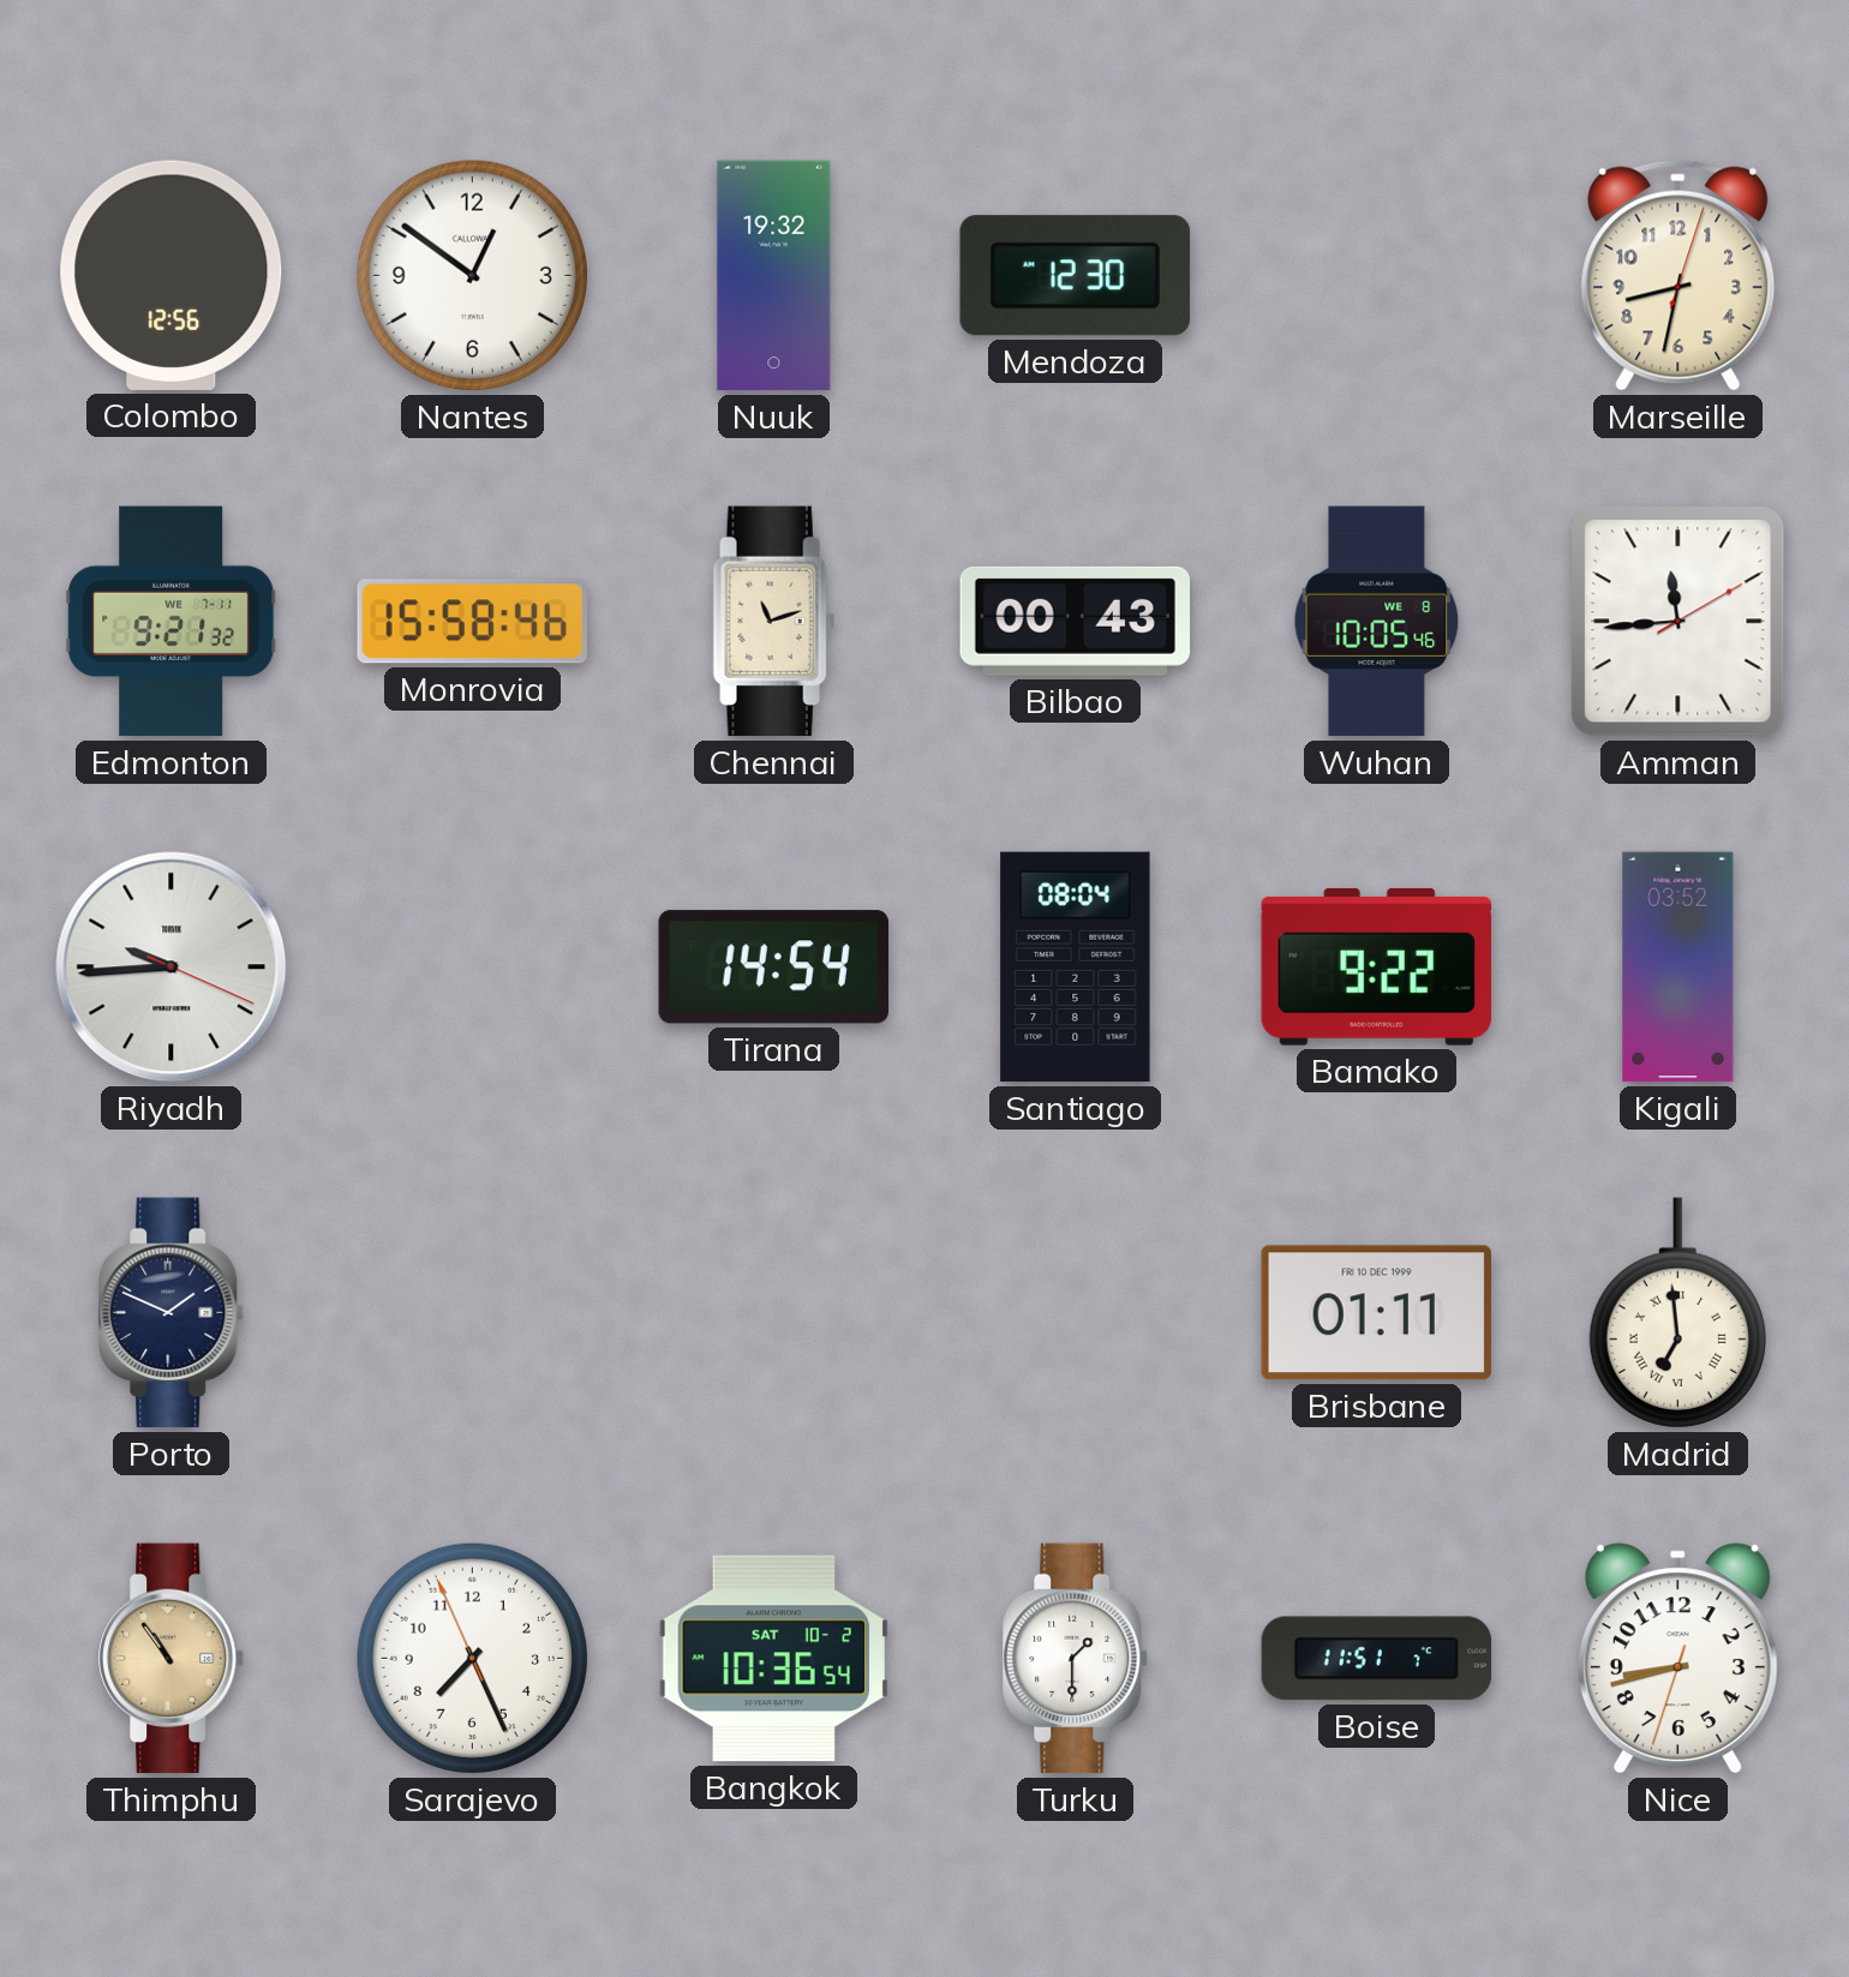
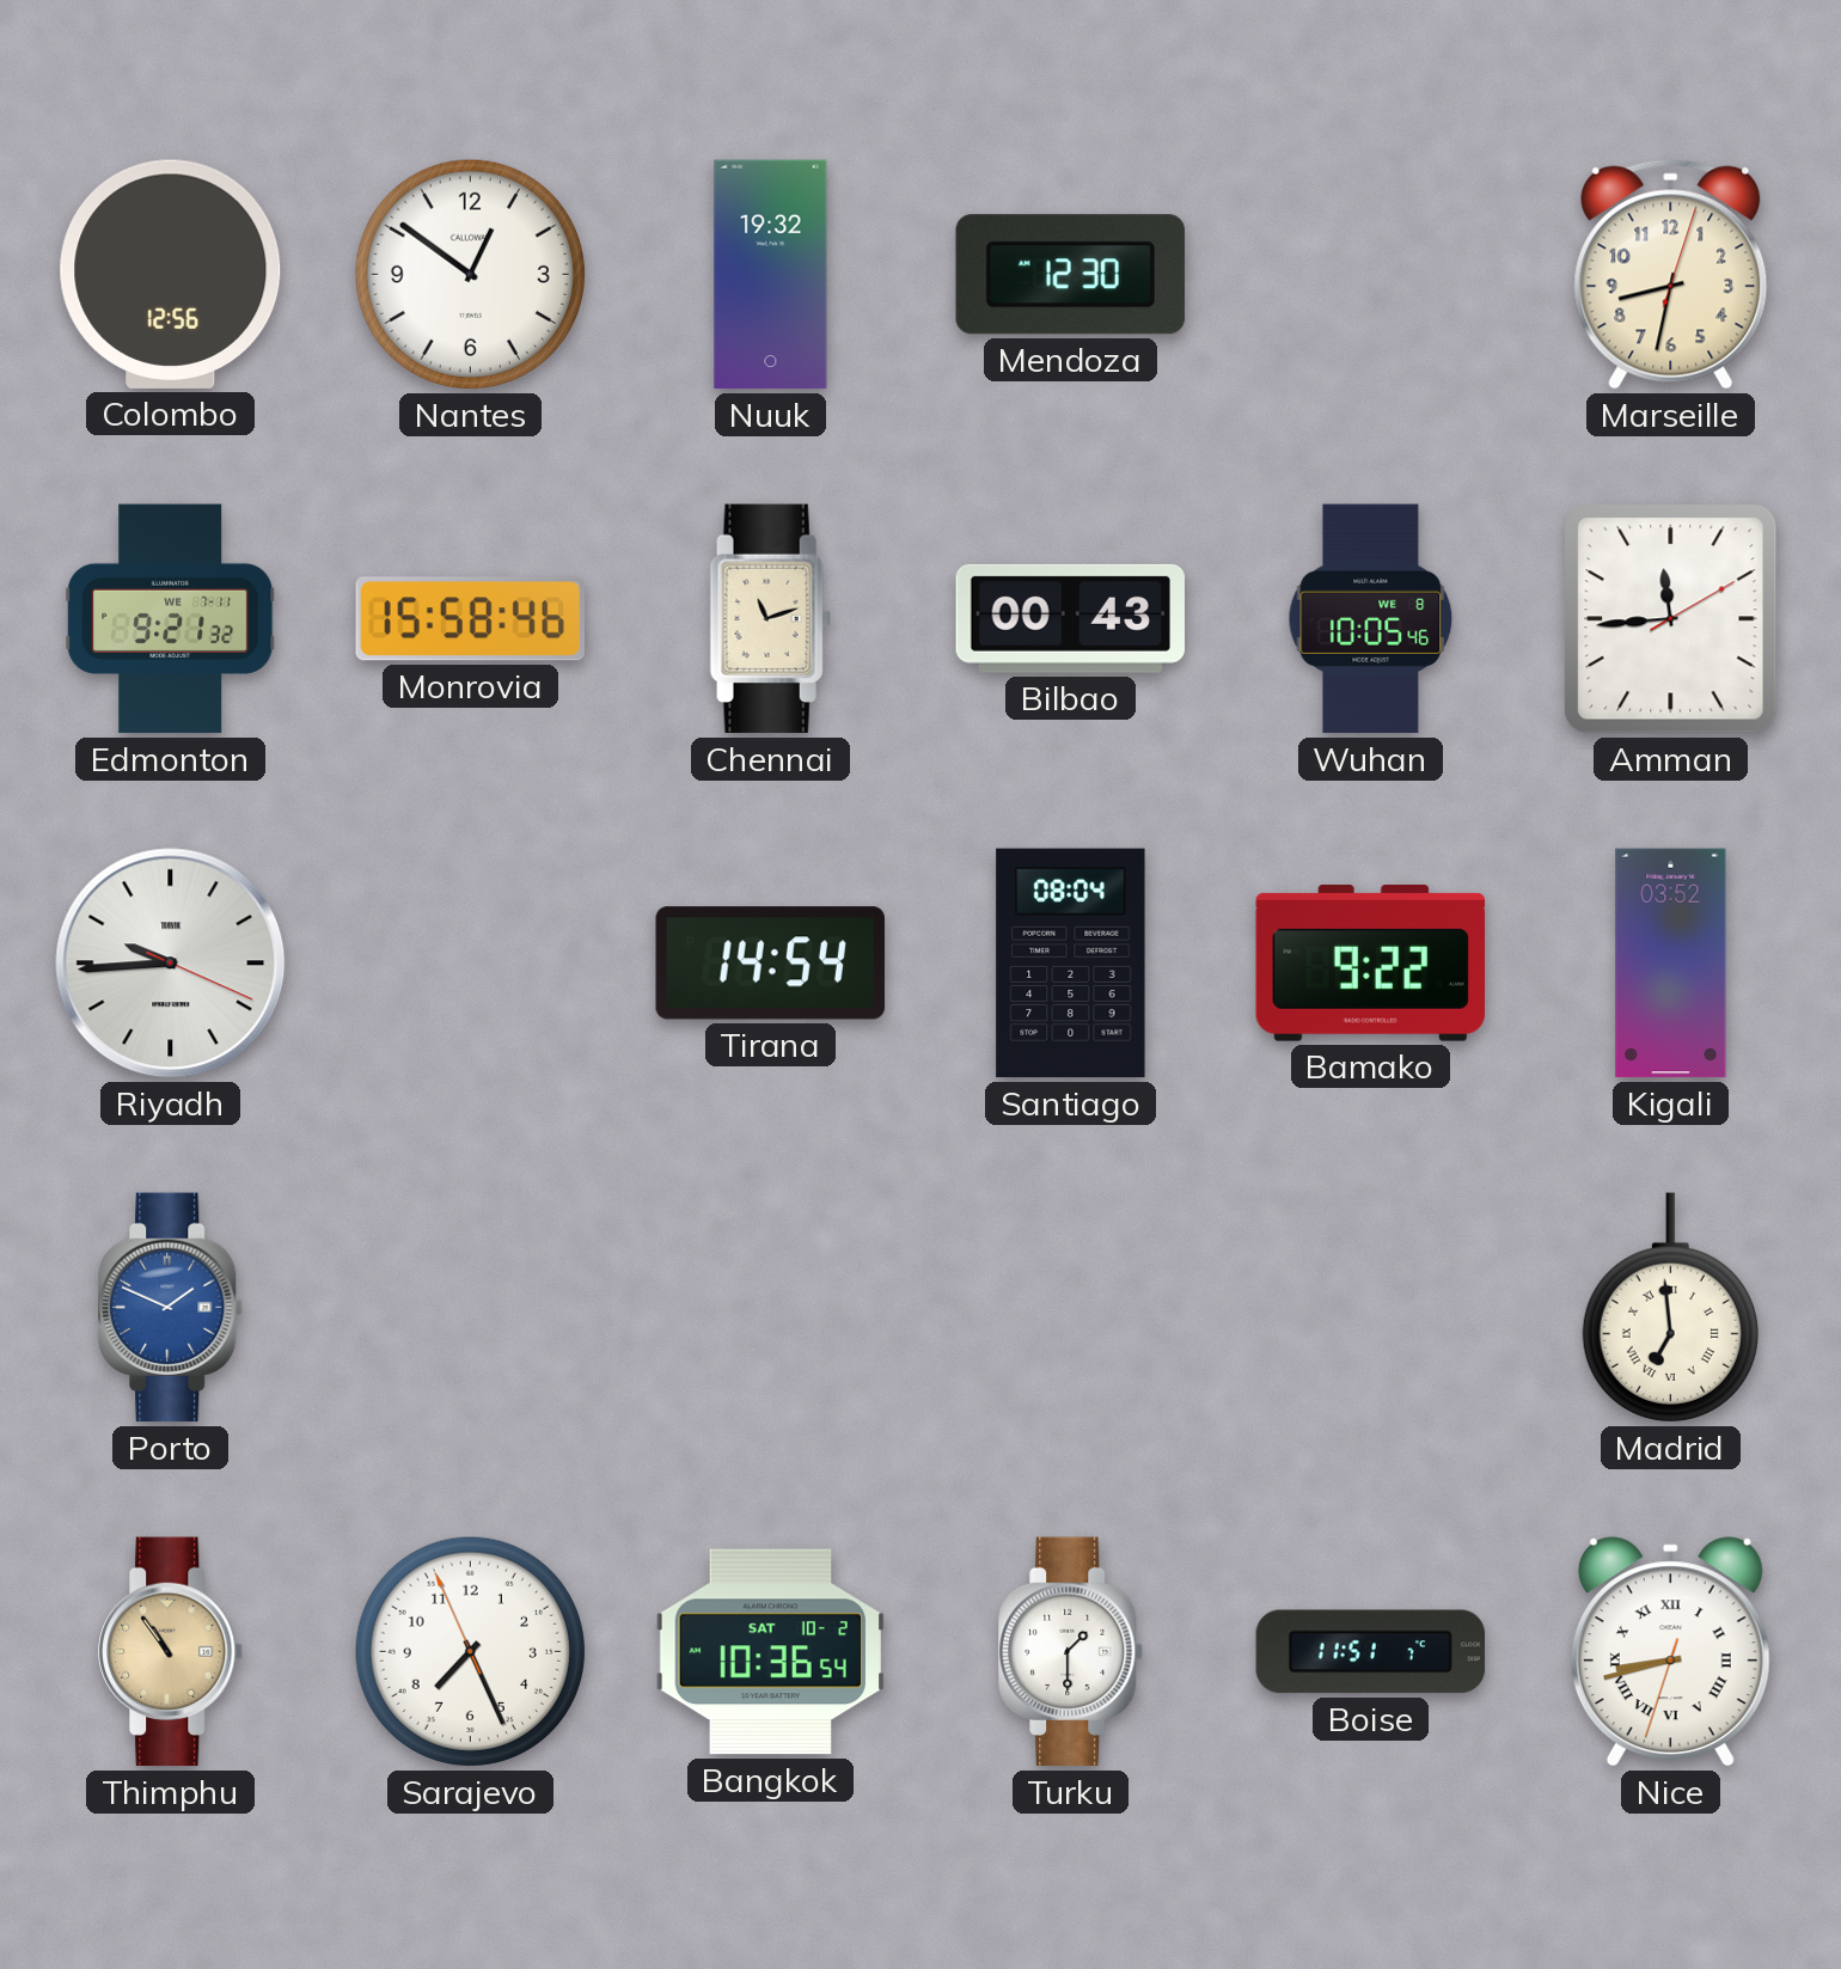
Porto dial: navy -> blue
Brisbane: 01:11 -> none
Nice numerals: Arabic -> Roman
